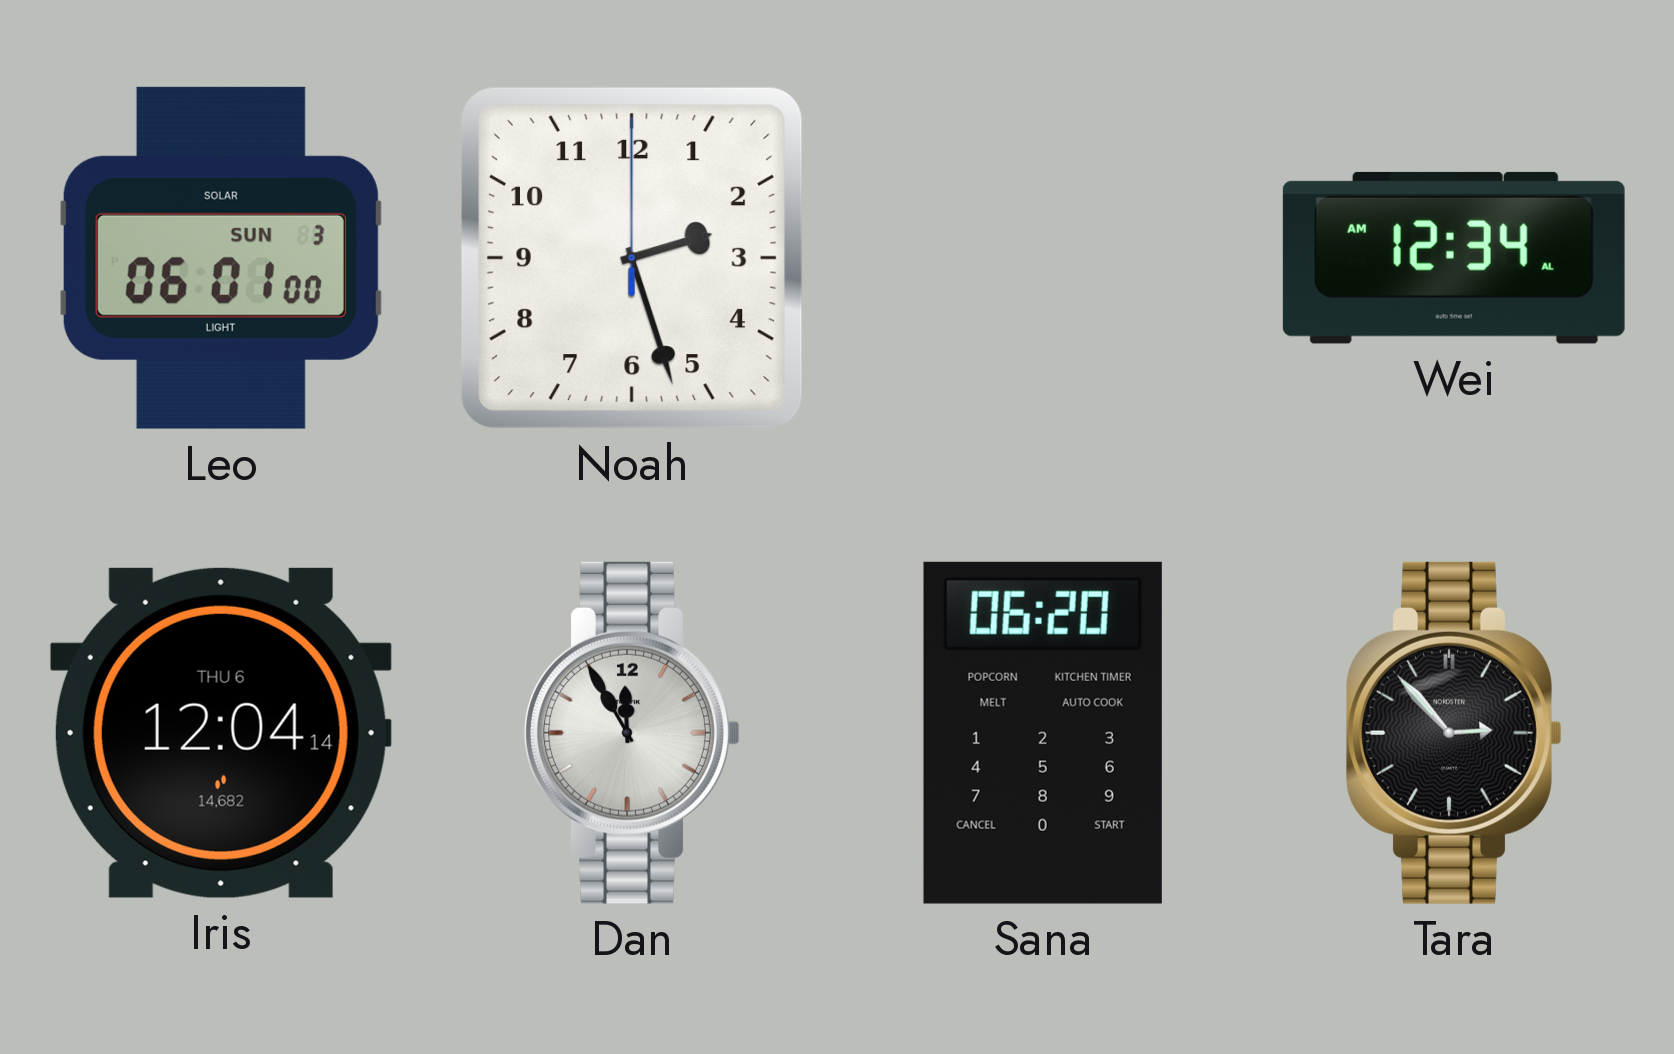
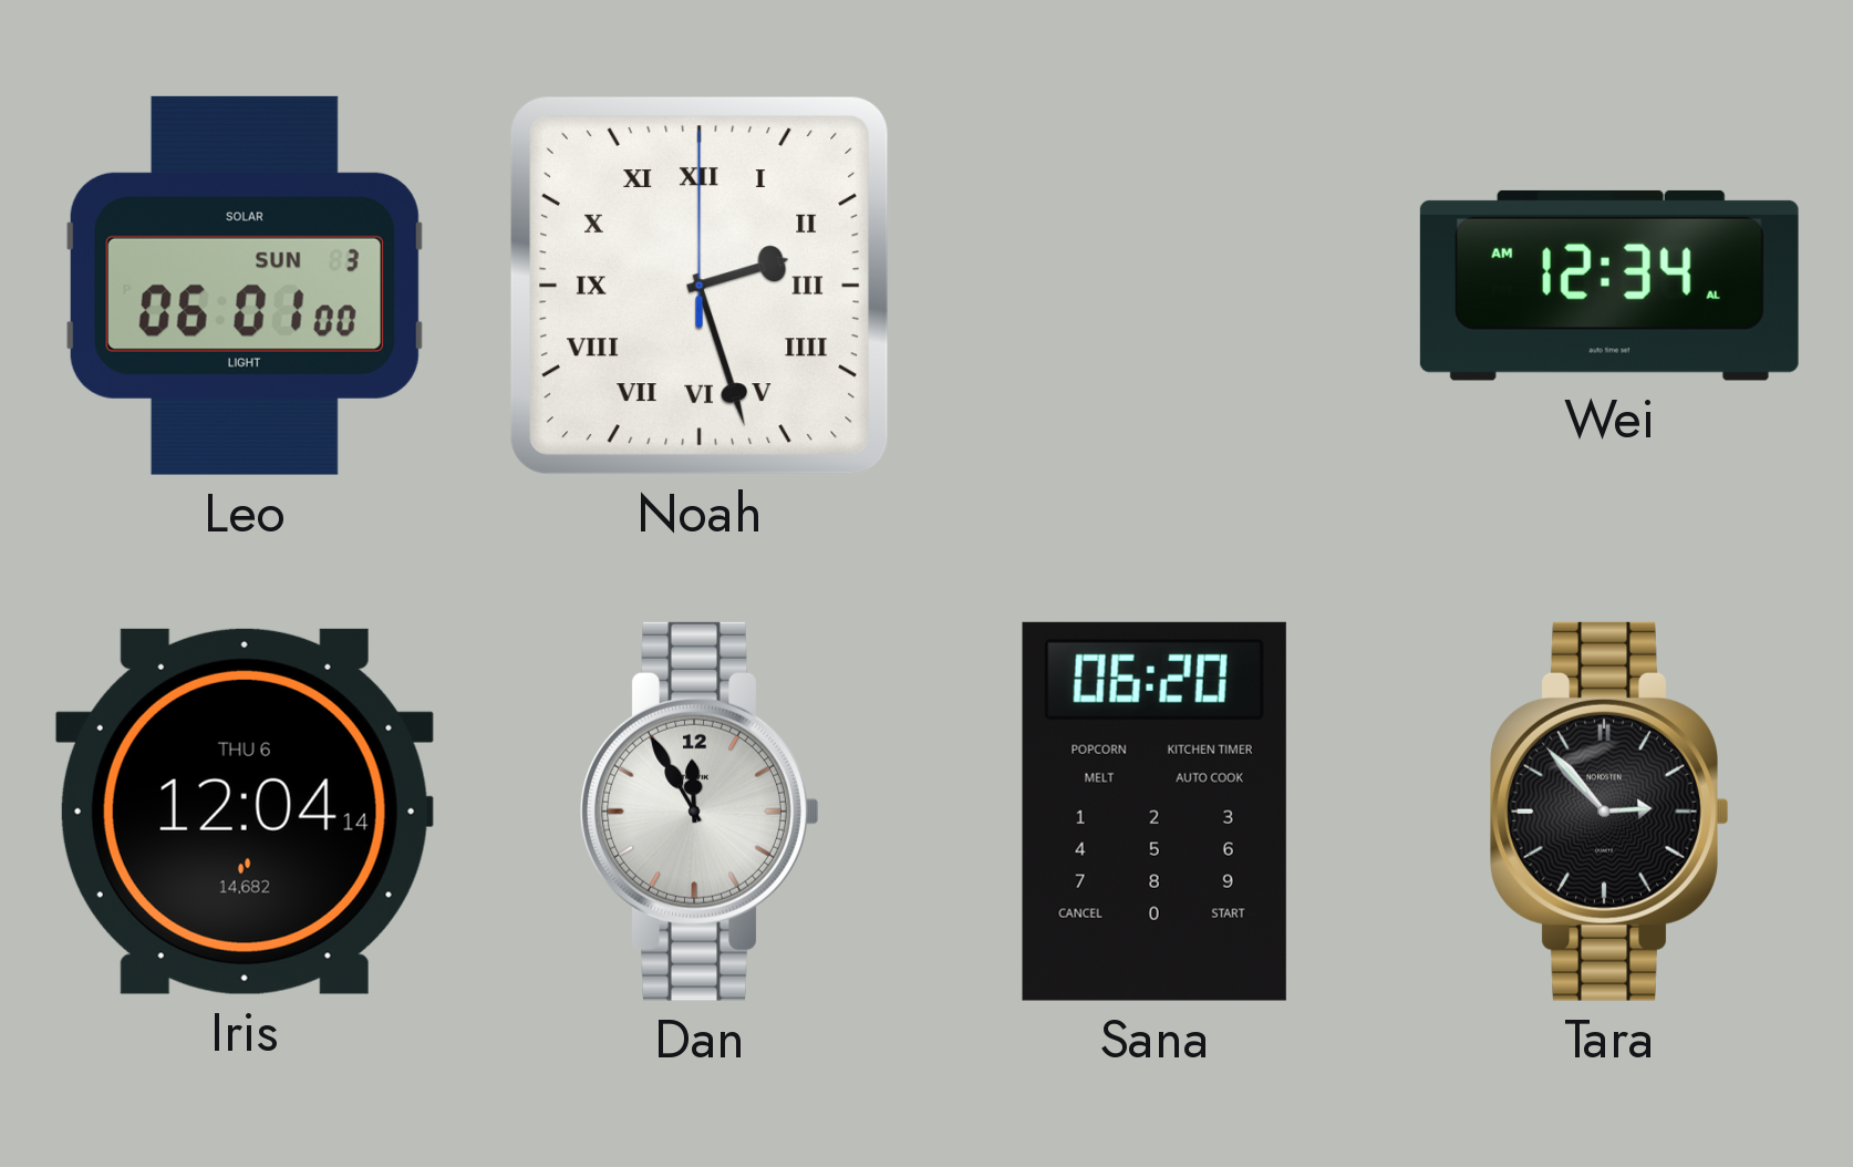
Noah numerals: Arabic -> Roman
